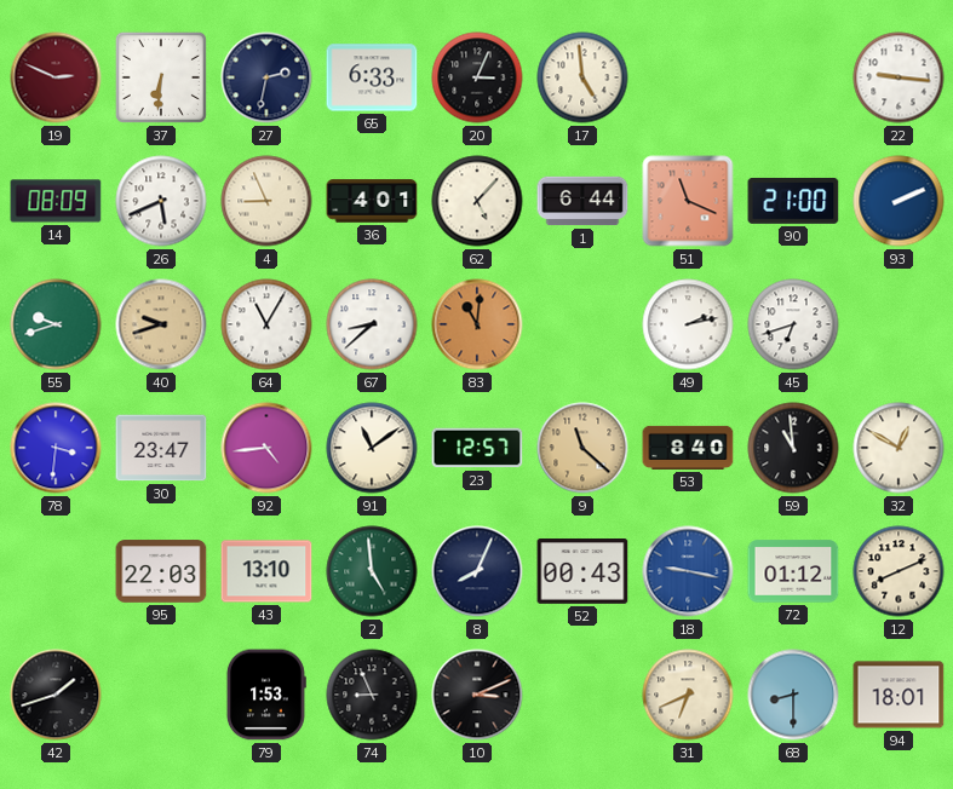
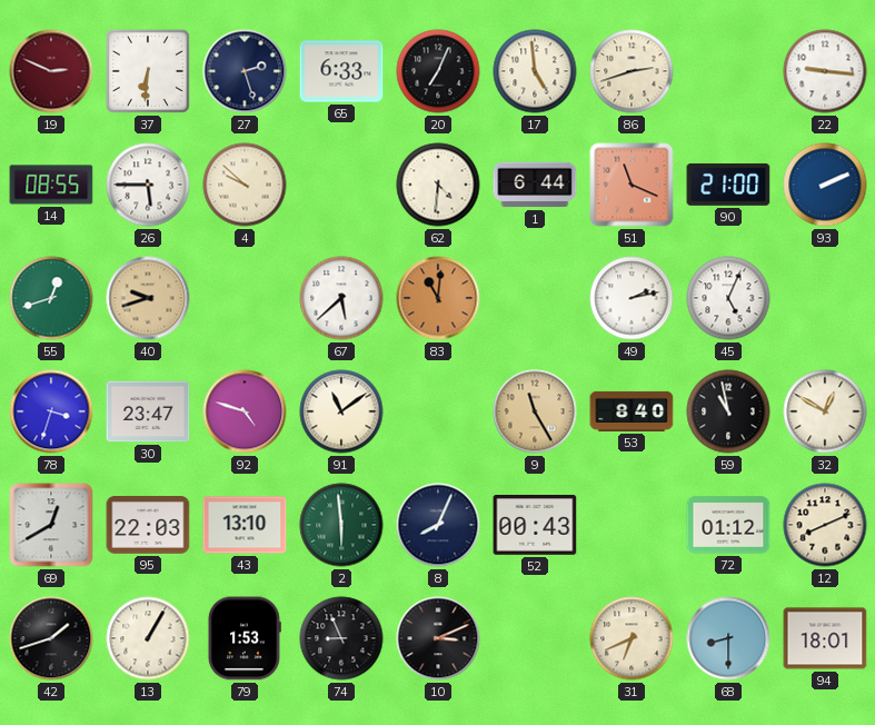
27: 2:32 -> 2:27
20: 3:04 -> 7:04
86: none -> 2:42
14: 08:09 -> 08:55
26: 5:41 -> 5:45
4: 8:56 -> 9:52
36: 4:01 -> none
62: 5:07 -> 4:31
55: 9:42 -> 12:42
64: 11:05 -> none
67: 8:38 -> 5:38
45: 6:42 -> 5:04
78: 3:31 -> 3:33
92: 4:44 -> 4:48
23: 12:57 -> none
9: 11:22 -> 11:25
59: 10:59 -> 10:58
69: none -> 12:40
2: 4:59 -> 5:59
18: 9:17 -> none
13: none -> 1:05
